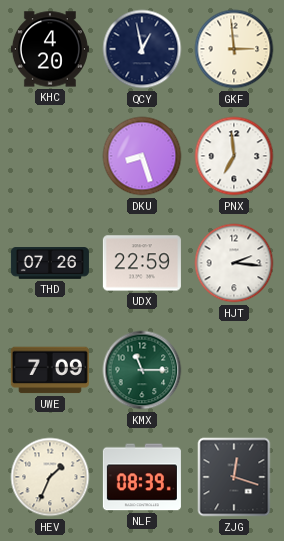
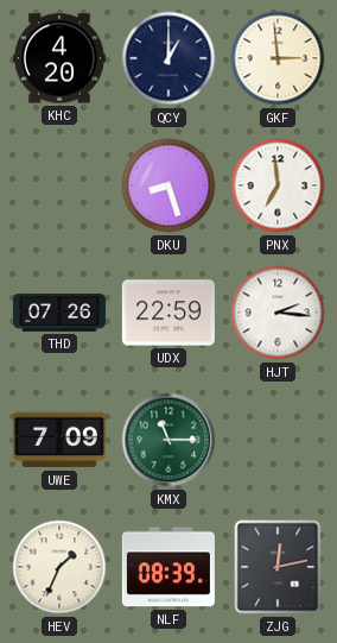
QCY: 12:58 -> 1:00
ZJG: 12:18 -> 12:13
